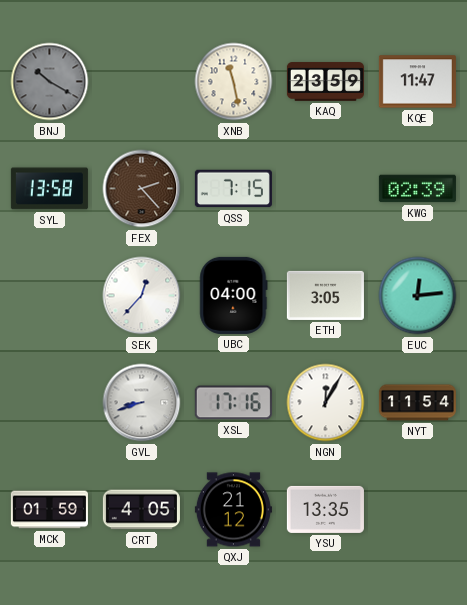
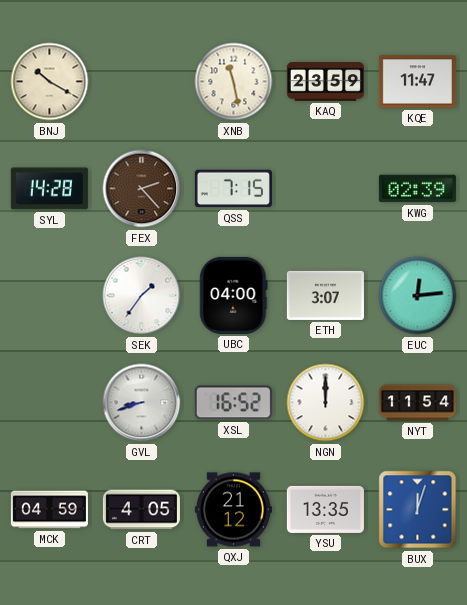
BNJ dial: grey -> cream
SYL: 13:58 -> 14:28
SEK: 12:37 -> 1:36
ETH: 3:05 -> 3:07
XSL: 17:16 -> 16:52
NGN: 12:05 -> 12:00
MCK: 01:59 -> 04:59
BUX: none -> 12:03
